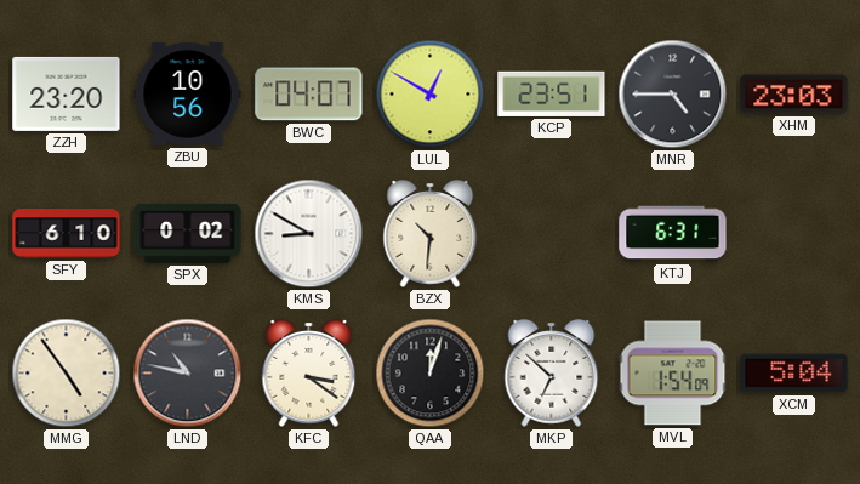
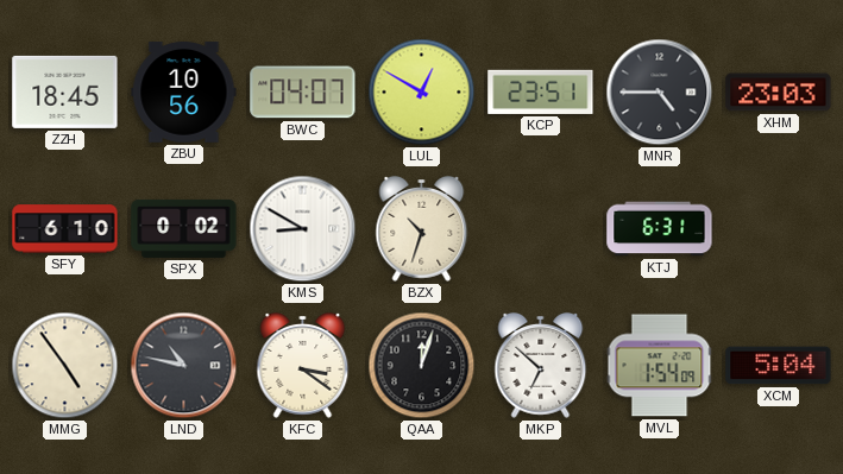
ZZH: 23:20 -> 18:45
BZX: 10:31 -> 10:33
